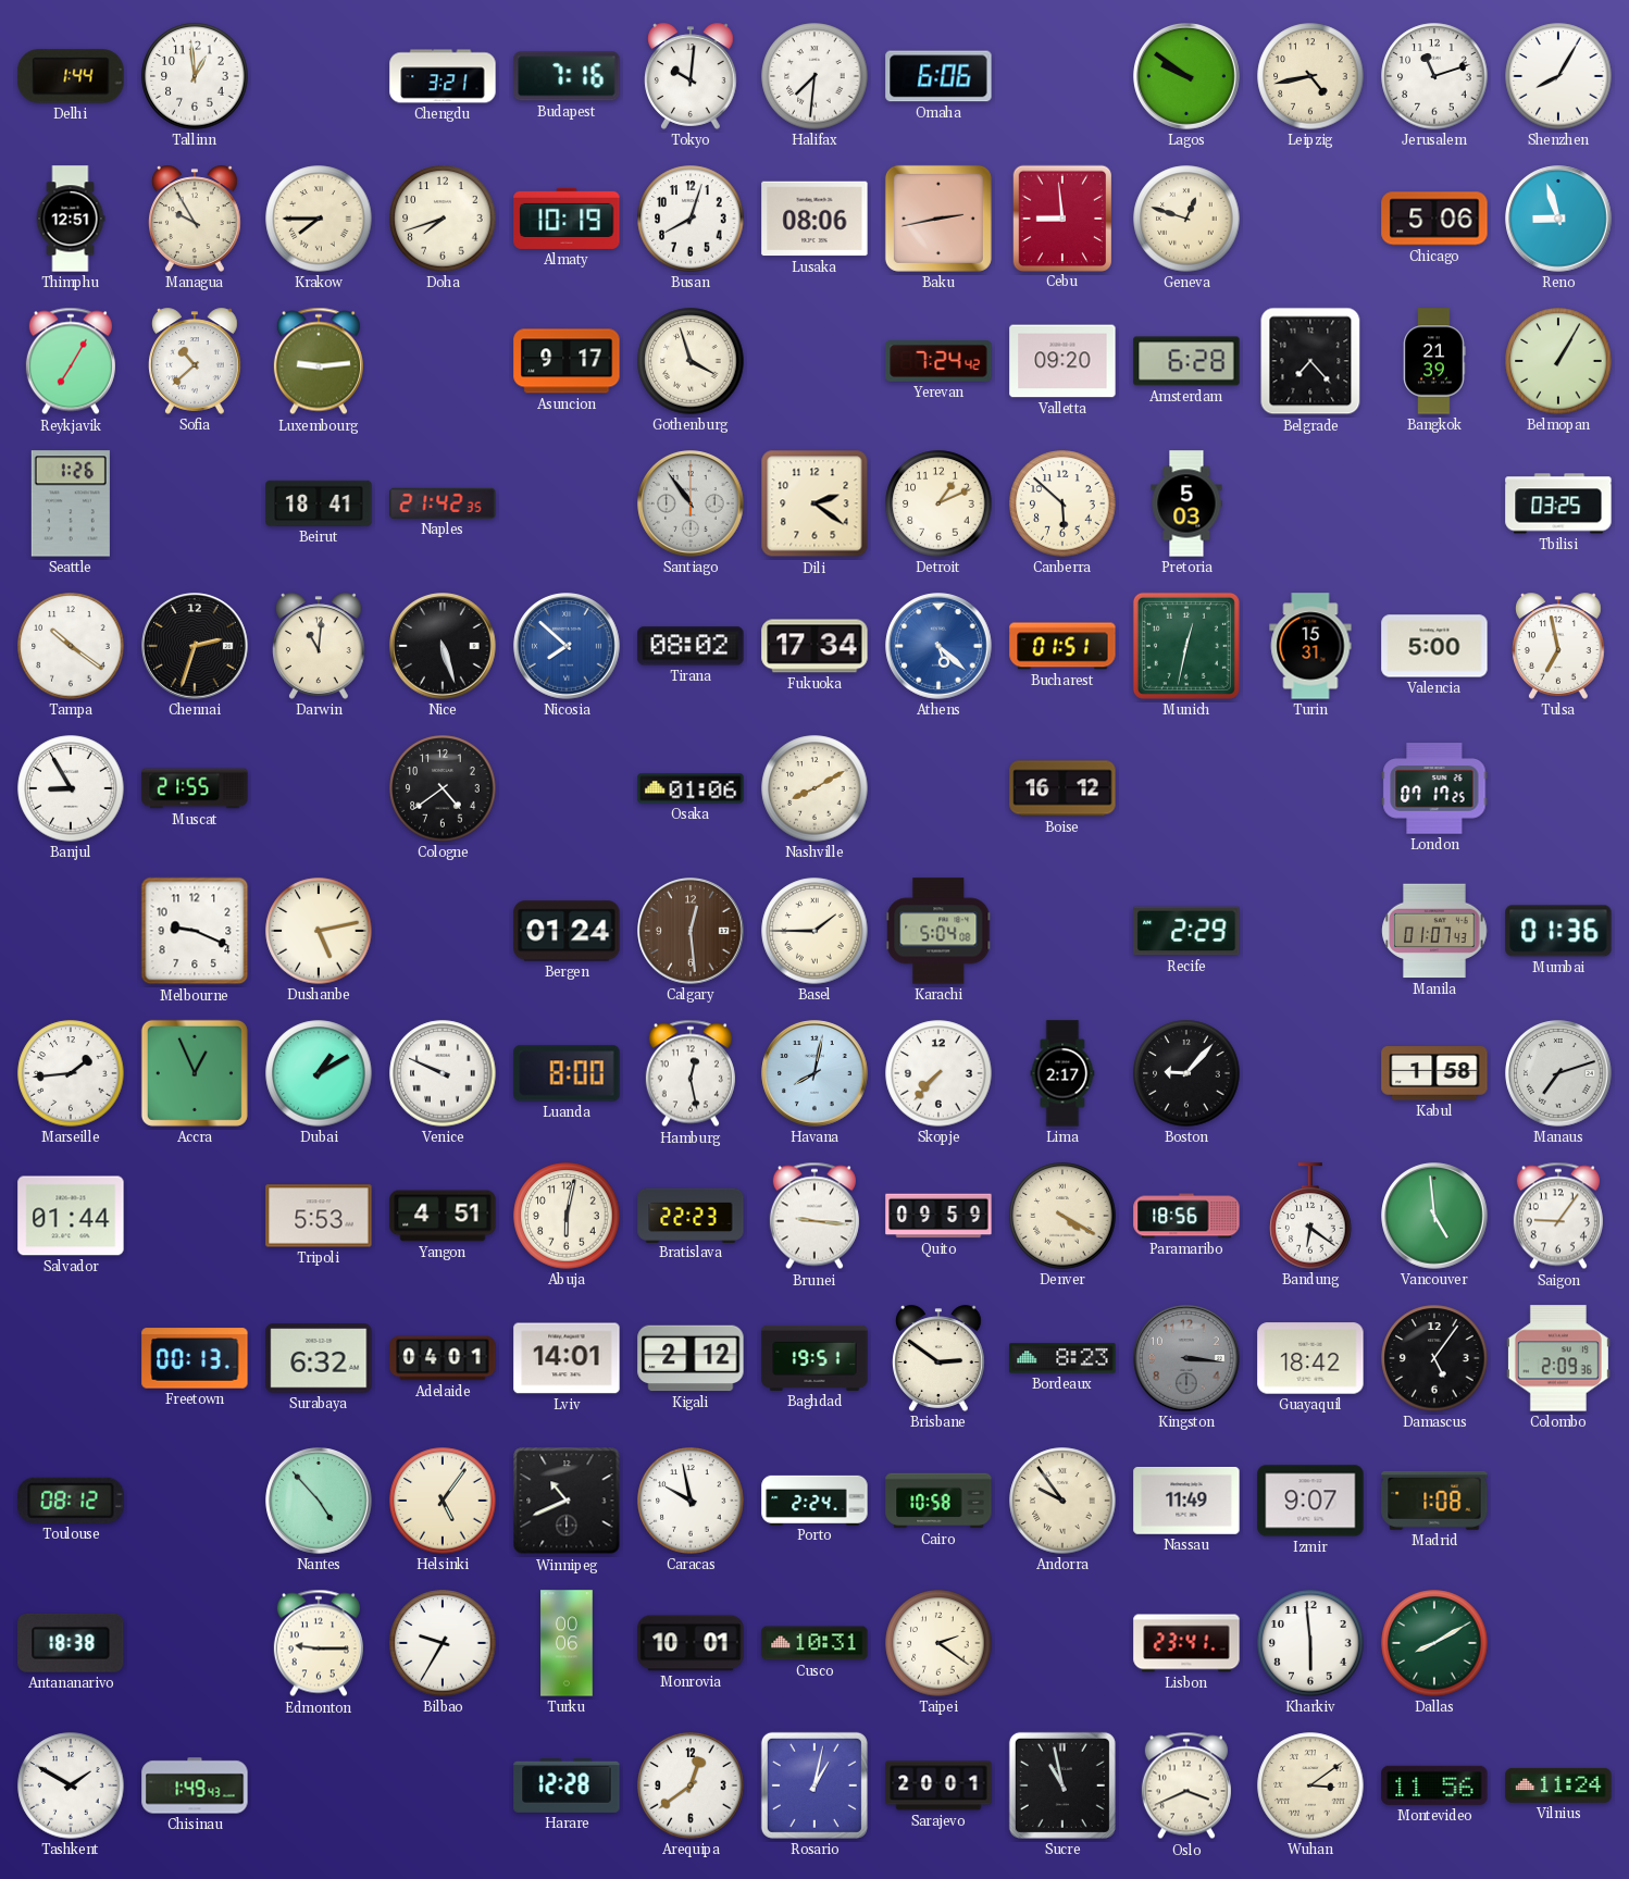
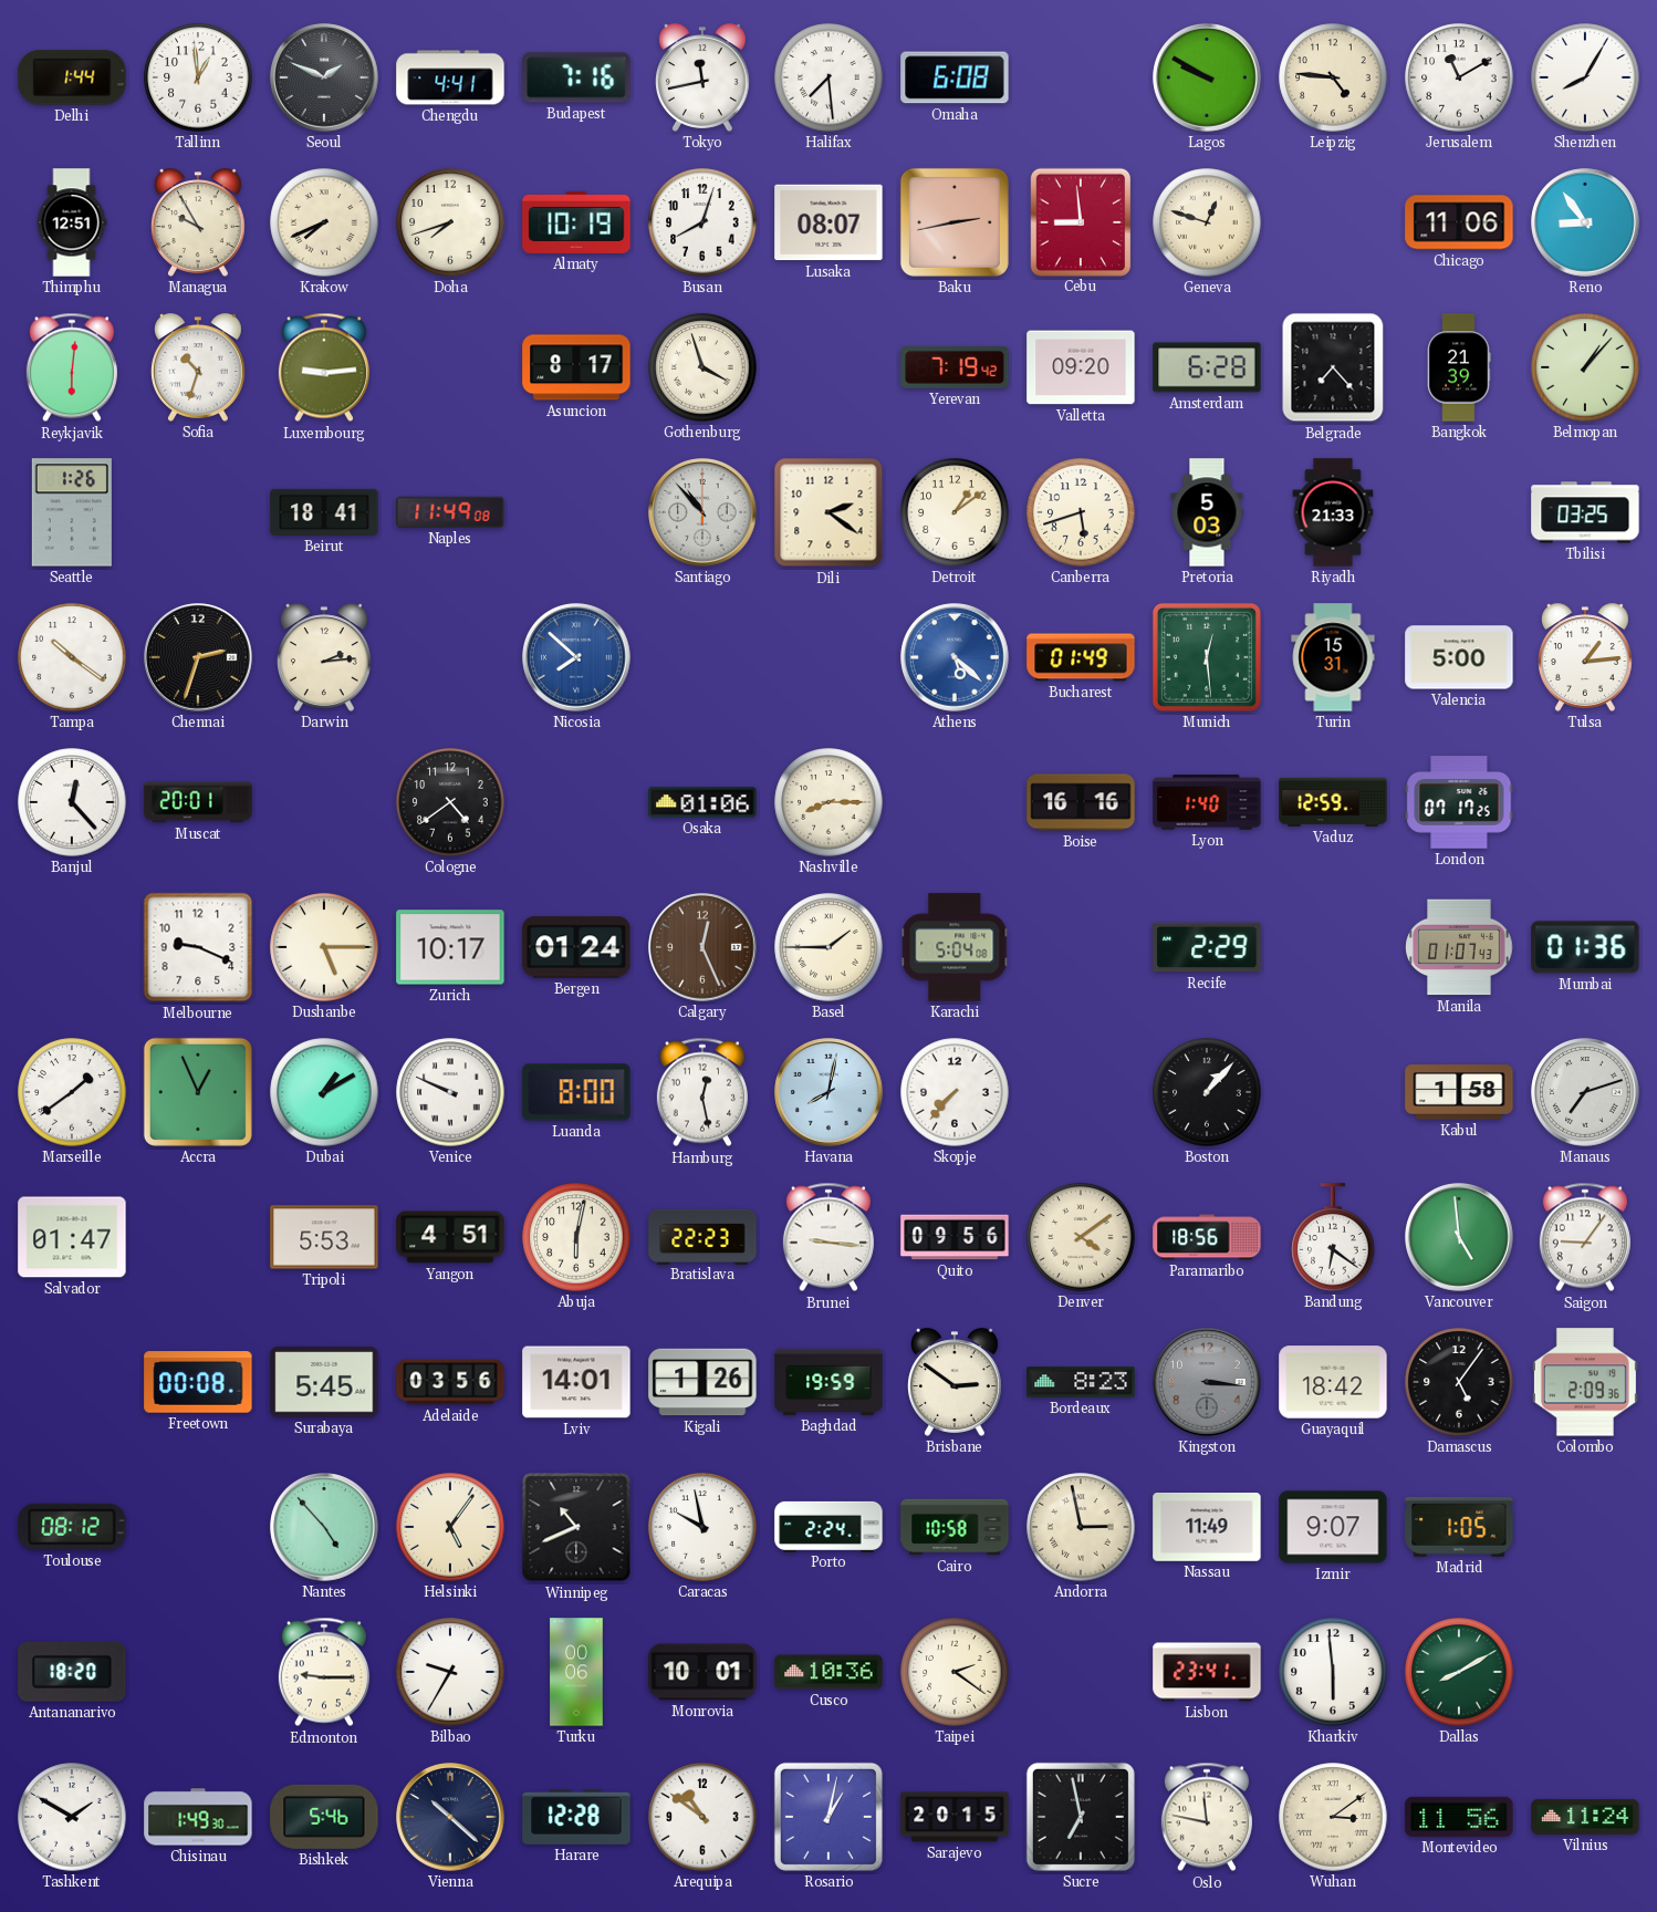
Seoul: none -> 1:49
Chengdu: 3:21 -> 4:41
Tokyo: 10:01 -> 11:43
Halifax: 7:31 -> 7:29
Omaha: 6:06 -> 6:08
Lagos: 9:51 -> 9:50
Leipzig: 4:43 -> 4:46
Jerusalem: 11:12 -> 11:10
Krakow: 7:45 -> 7:41
Lusaka: 08:06 -> 08:07
Chicago: 5:06 -> 11:06
Reno: 8:57 -> 8:54
Reykjavik: 7:05 -> 6:01
Sofia: 10:38 -> 10:33
Asuncion: 9:17 -> 8:17
Yerevan: 7:24 -> 7:19
Belmopan: 1:05 -> 1:07
Naples: 21:42 -> 11:49
Santiago: 10:54 -> 10:53
Detroit: 1:11 -> 1:09
Canberra: 5:52 -> 5:42
Riyadh: none -> 21:33
Darwin: 11:01 -> 2:14
Nice: 5:27 -> none
Tirana: 08:02 -> none
Fukuoka: 17:34 -> none
Bucharest: 01:51 -> 01:49
Munich: 12:32 -> 12:29
Tulsa: 6:58 -> 1:14
Banjul: 8:55 -> 12:23
Muscat: 21:55 -> 20:01
Nashville: 8:10 -> 8:15
Boise: 16:12 -> 16:16
Lyon: none -> 1:40
Vaduz: none -> 12:59
Dushanbe: 5:13 -> 5:15
Zurich: none -> 10:17
Calgary: 12:29 -> 12:26
Marseille: 1:44 -> 1:39
Lima: 2:17 -> none
Boston: 9:07 -> 1:07
Salvador: 01:44 -> 01:47
Quito: 09:59 -> 09:56
Denver: 4:20 -> 4:09
Freetown: 00:13 -> 00:08
Surabaya: 6:32 -> 5:45
Adelaide: 04:01 -> 03:56
Kigali: 2:12 -> 1:26
Baghdad: 19:51 -> 19:59
Andorra: 9:54 -> 2:58
Madrid: 1:08 -> 1:05
Antananarivo: 18:38 -> 18:20
Cusco: 10:31 -> 10:36
Chisinau: 1:49:43 -> 1:49:30
Bishkek: none -> 5:46
Vienna: none -> 10:22
Arequipa: 12:39 -> 10:51
Sarajevo: 20:01 -> 20:15
Sucre: 10:58 -> 6:58
Oslo: 3:41 -> 11:47
